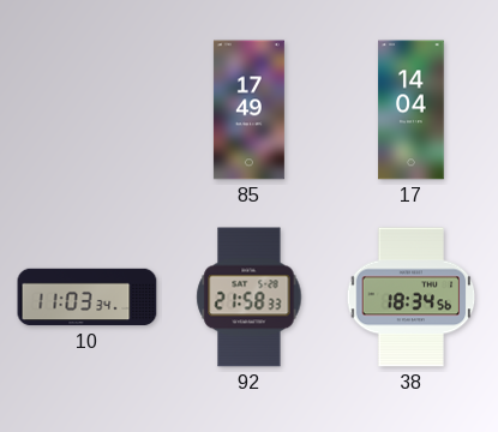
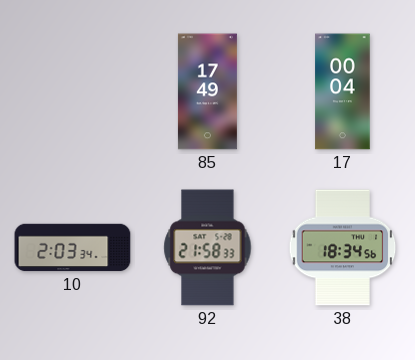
17: 14:04 -> 00:04
10: 11:03 -> 2:03
